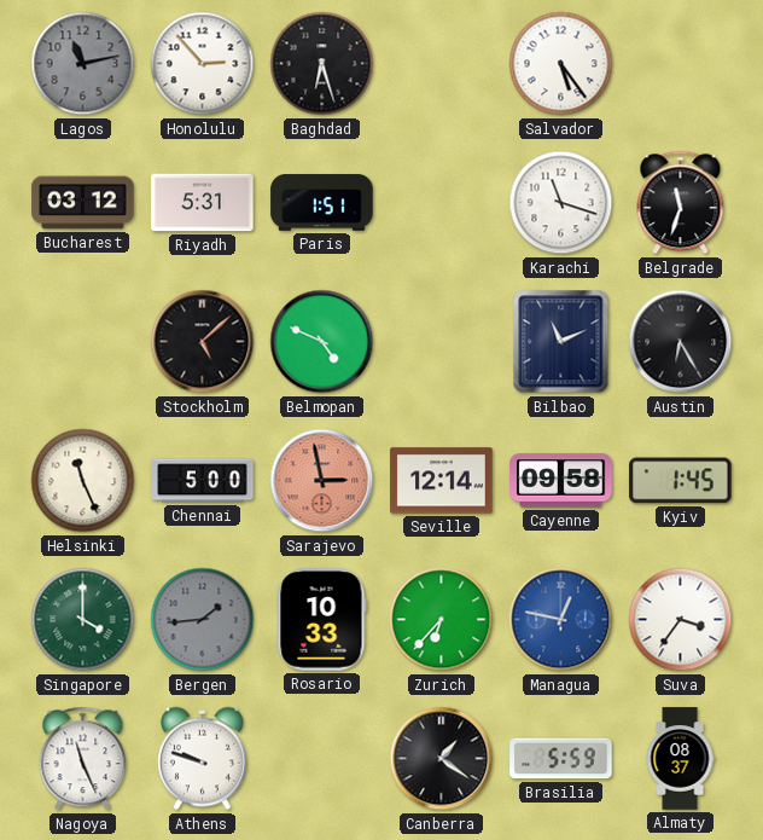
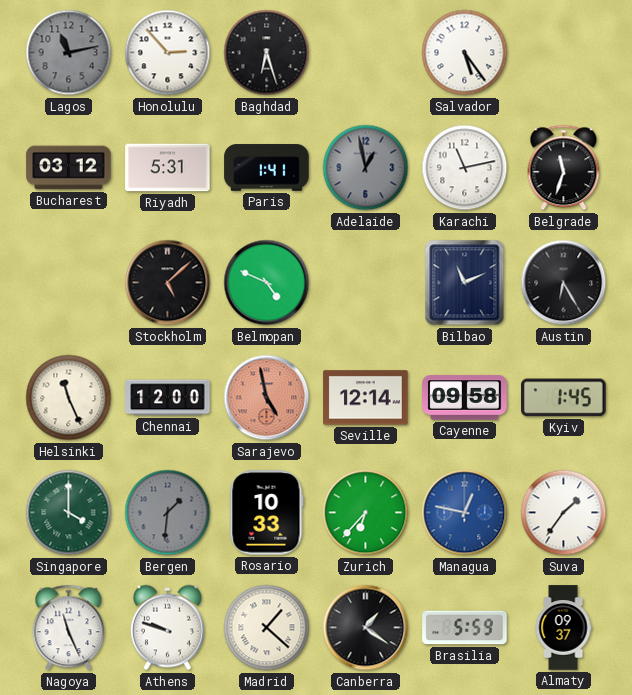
Paris: 1:51 -> 1:41
Adelaide: none -> 12:58
Karachi: 11:18 -> 11:13
Chennai: 5:00 -> 12:00
Sarajevo: 2:58 -> 4:58
Bergen: 1:44 -> 1:31
Suva: 3:36 -> 1:36
Madrid: none -> 1:22
Almaty: 08:37 -> 09:37
